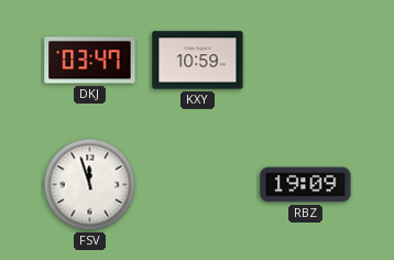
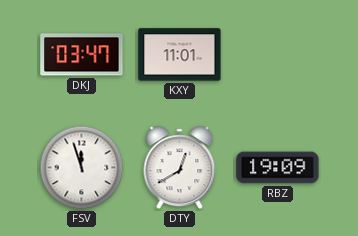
KXY: 10:59 -> 11:01
DTY: none -> 12:40
